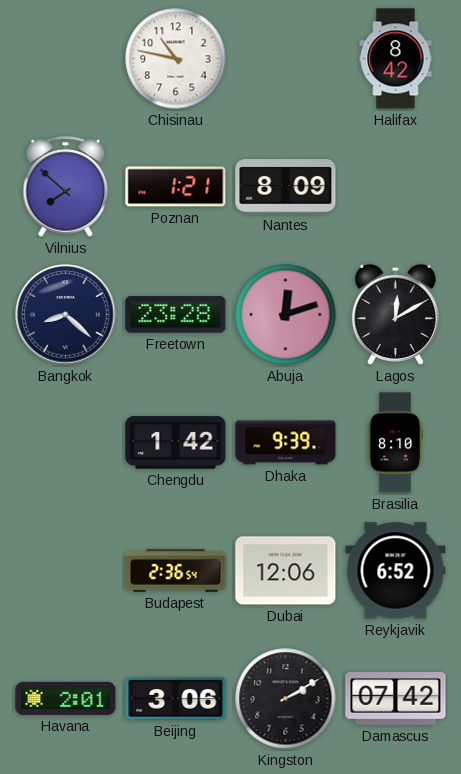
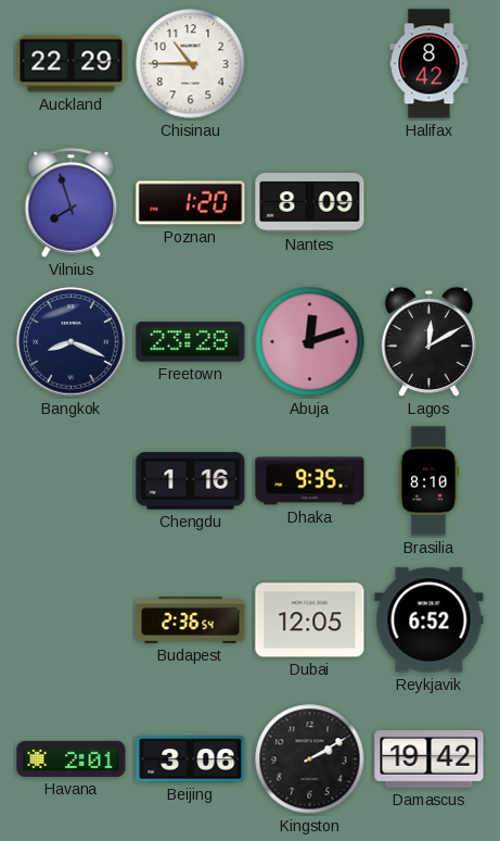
Auckland: none -> 22:29
Chisinau: 10:47 -> 10:45
Vilnius: 7:52 -> 7:57
Poznan: 1:21 -> 1:20
Bangkok: 8:22 -> 8:19
Chengdu: 1:42 -> 1:16
Dhaka: 9:39 -> 9:35
Dubai: 12:06 -> 12:05
Damascus: 07:42 -> 19:42
